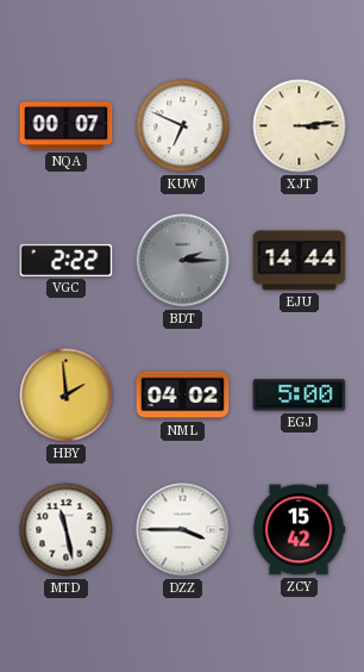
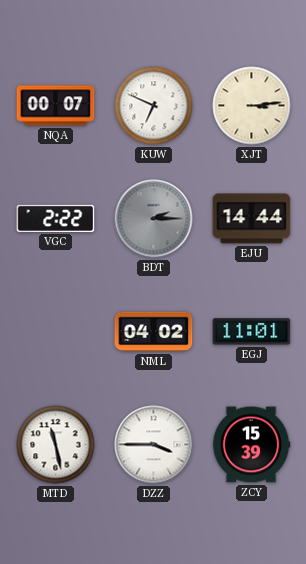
HBY: 1:59 -> none
EGJ: 5:00 -> 11:01
ZCY: 15:42 -> 15:39
